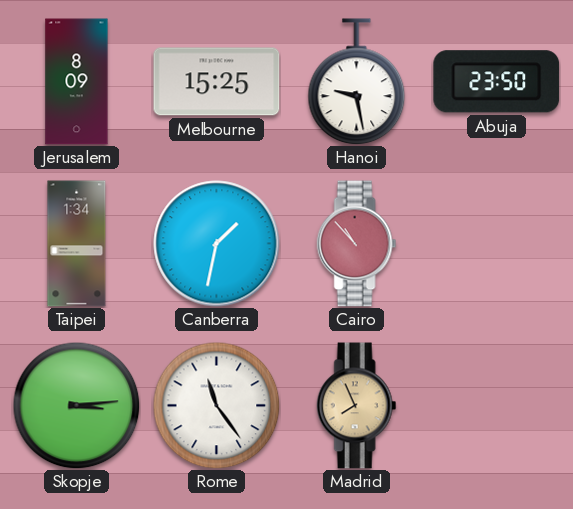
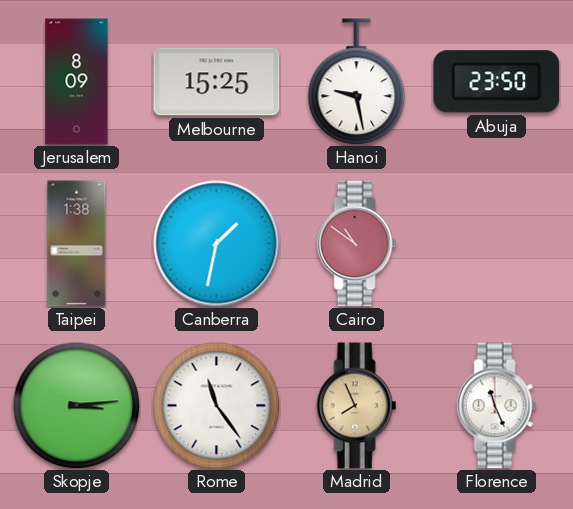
Taipei: 1:34 -> 1:38
Cairo: 10:53 -> 10:51
Florence: none -> 11:26
